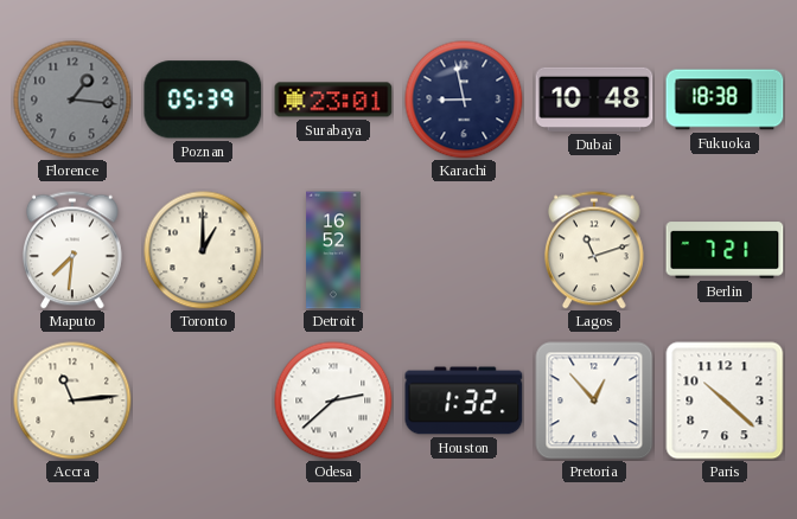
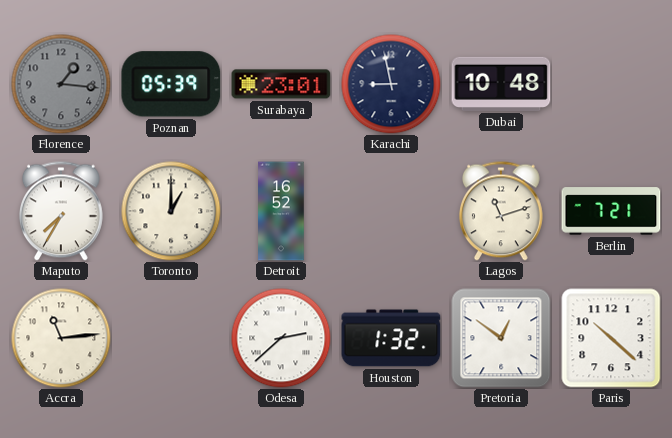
Fukuoka: 18:38 -> none
Maputo: 7:31 -> 7:35
Pretoria: 12:53 -> 12:51
